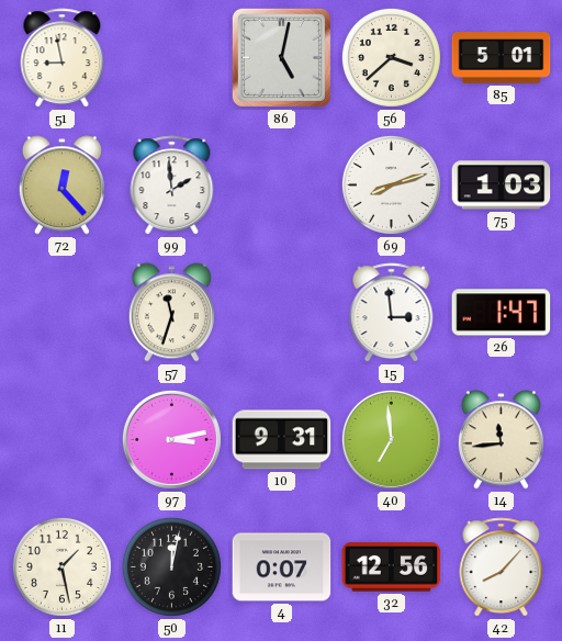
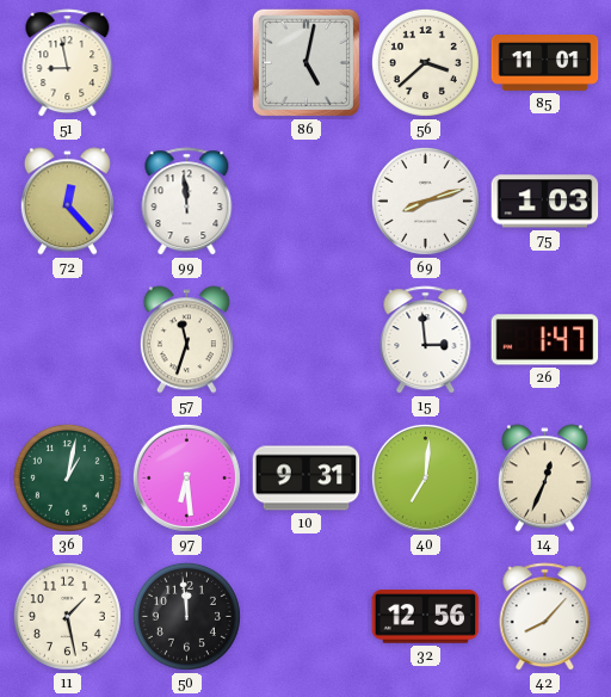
85: 5:01 -> 11:01
99: 1:59 -> 11:59
36: none -> 1:02
97: 3:13 -> 6:29
40: 6:59 -> 7:01
14: 11:44 -> 12:34
50: 12:02 -> 11:59
4: 0:07 -> none
